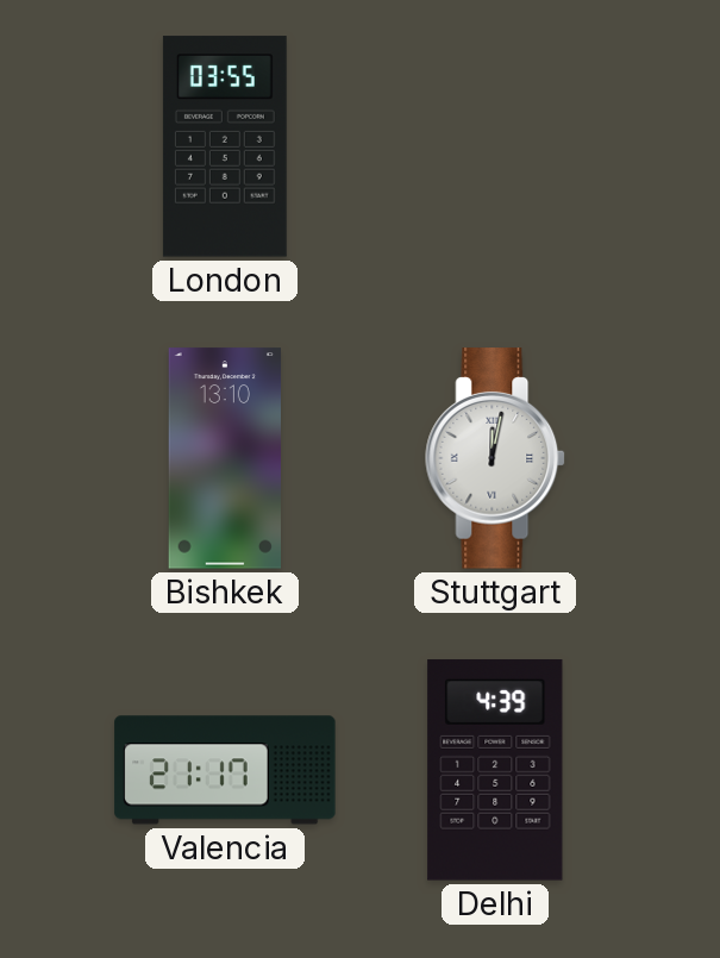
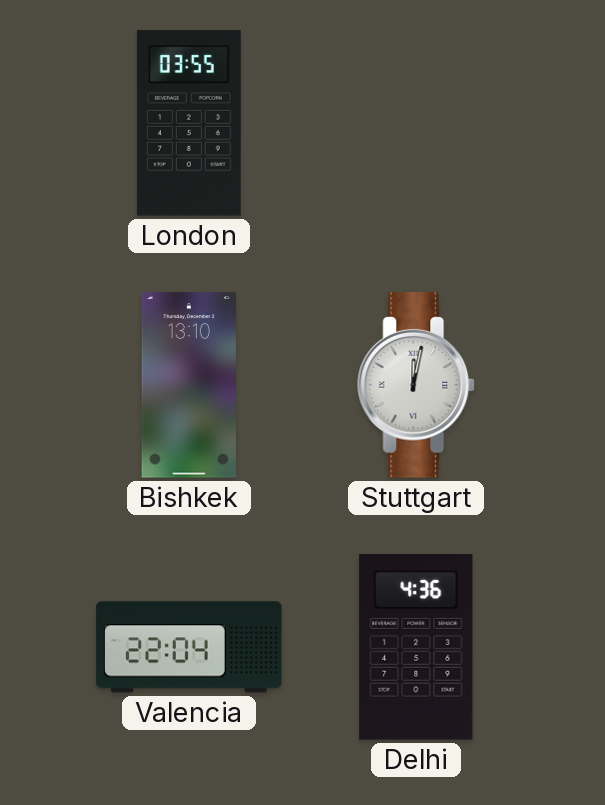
Valencia: 21:17 -> 22:04
Delhi: 4:39 -> 4:36
